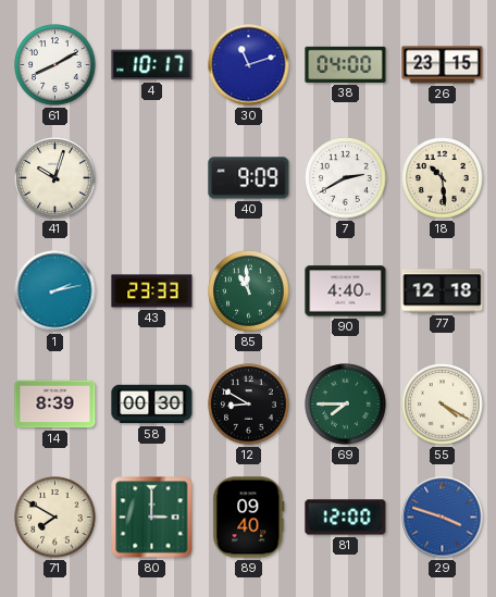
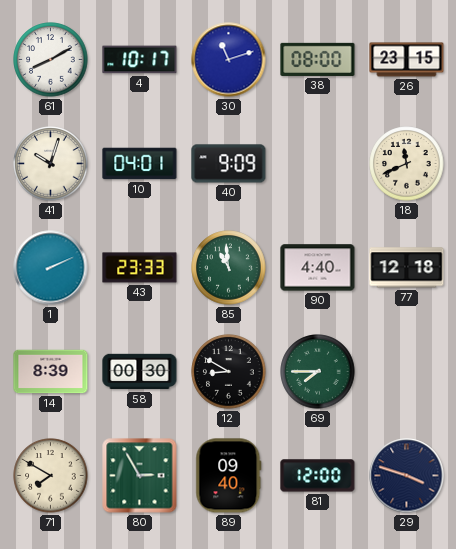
38: 04:00 -> 08:00
10: none -> 04:01
7: 2:40 -> none
18: 10:29 -> 11:41
1: 2:13 -> 2:11
55: 4:20 -> none
80: 3:00 -> 2:55
29 dial: blue -> navy
